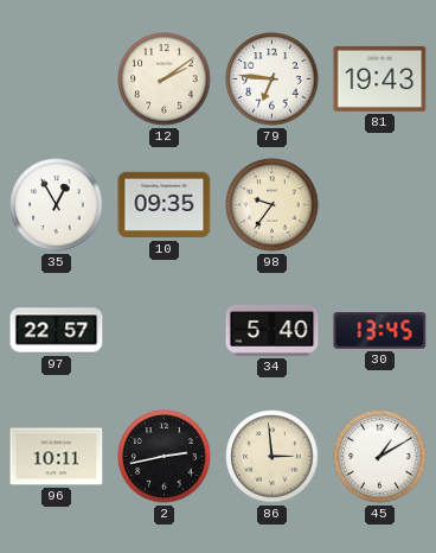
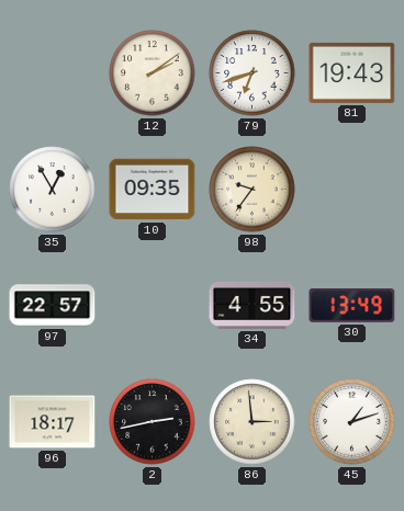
79: 6:46 -> 6:42
34: 5:40 -> 4:55
30: 13:45 -> 13:49
96: 10:11 -> 18:17
45: 1:10 -> 1:12
